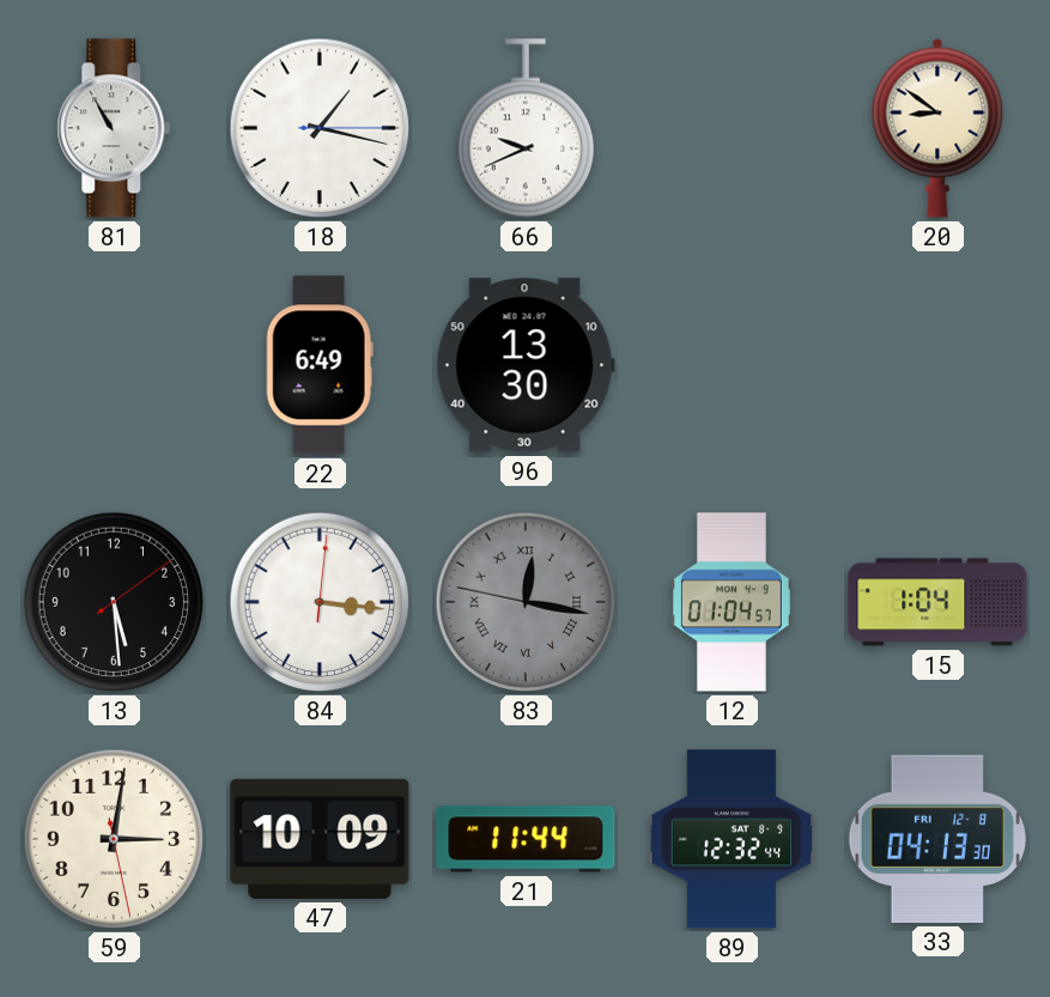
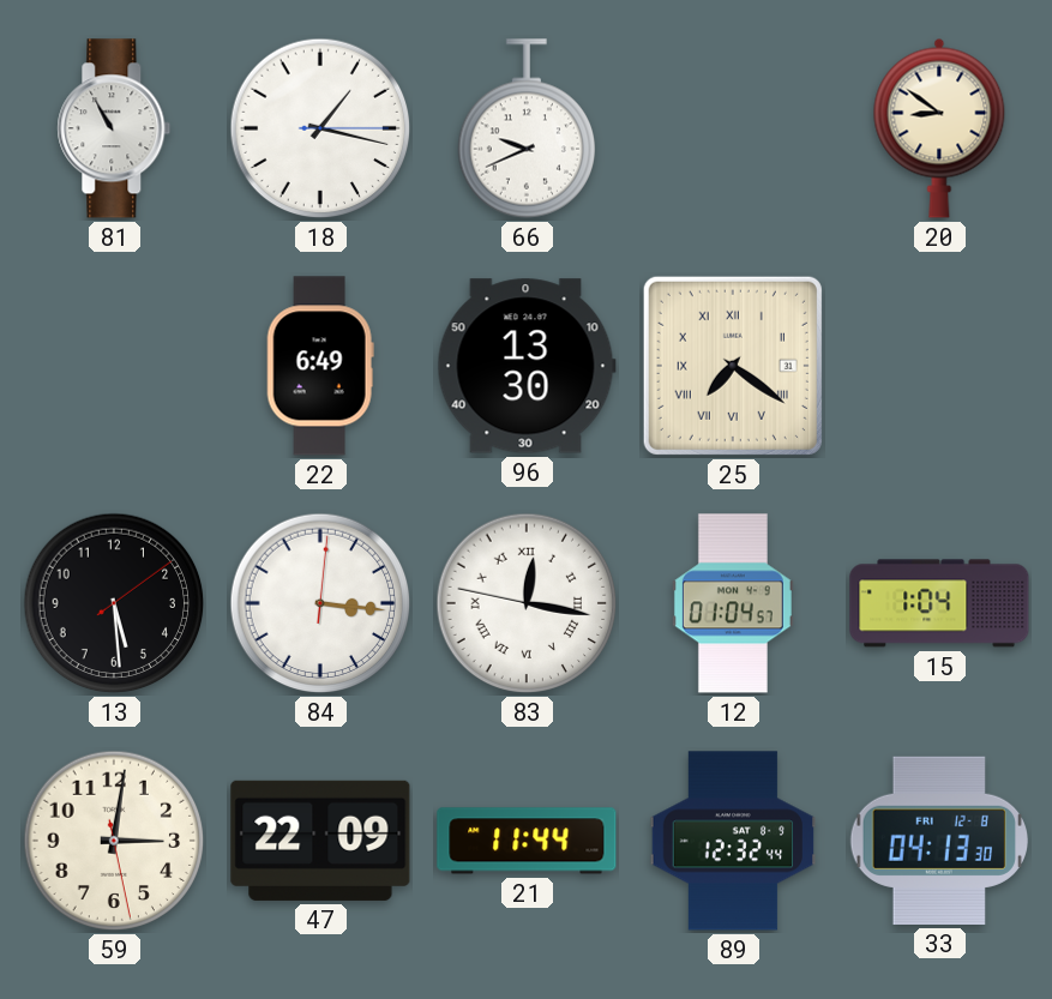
25: none -> 7:21
83 dial: grey -> white
47: 10:09 -> 22:09
